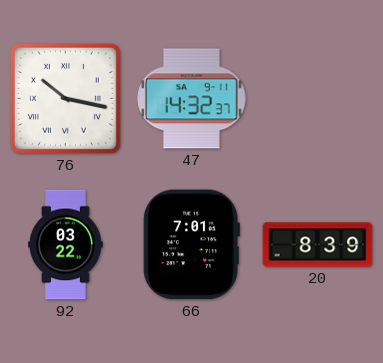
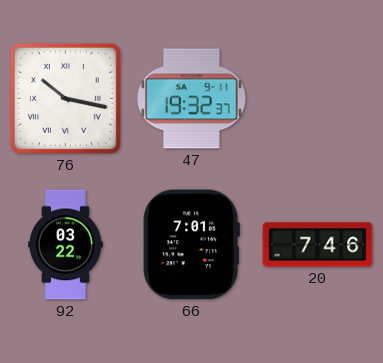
47: 14:32 -> 19:32
20: 8:39 -> 7:46
